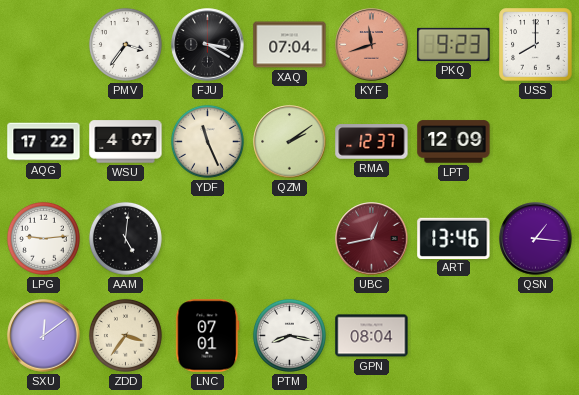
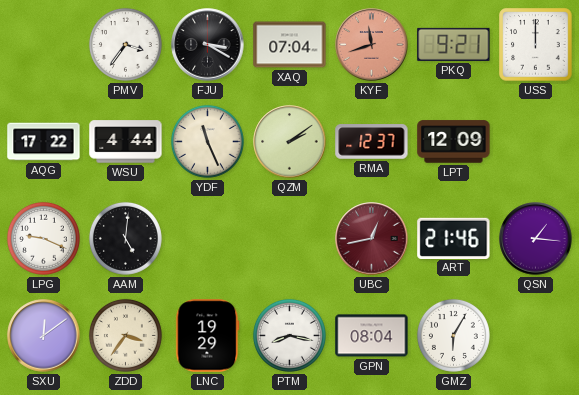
PKQ: 9:23 -> 9:21
USS: 8:00 -> 12:00
WSU: 4:07 -> 4:44
LPG: 9:14 -> 9:19
ART: 13:46 -> 21:46
LNC: 07:01 -> 19:29
GMZ: none -> 6:05
